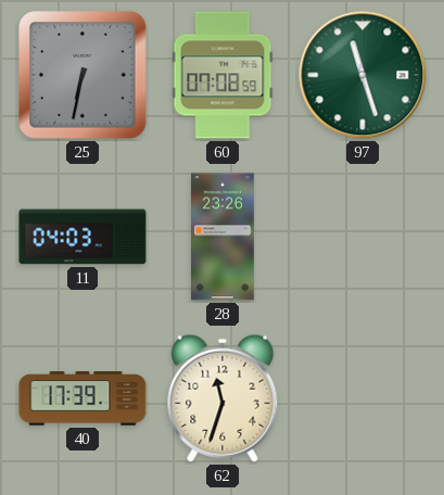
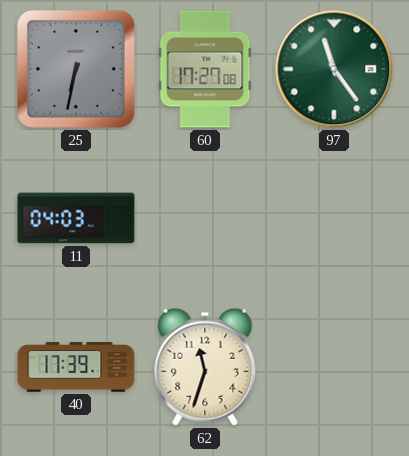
60: 07:08 -> 17:27
97: 11:27 -> 11:24
28: 23:26 -> none
